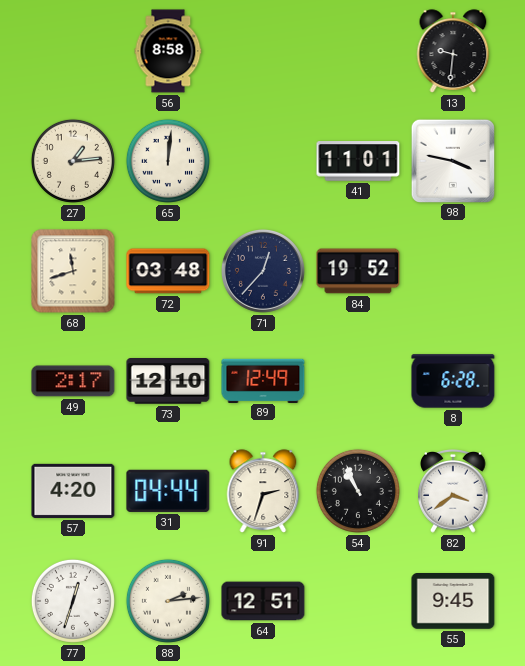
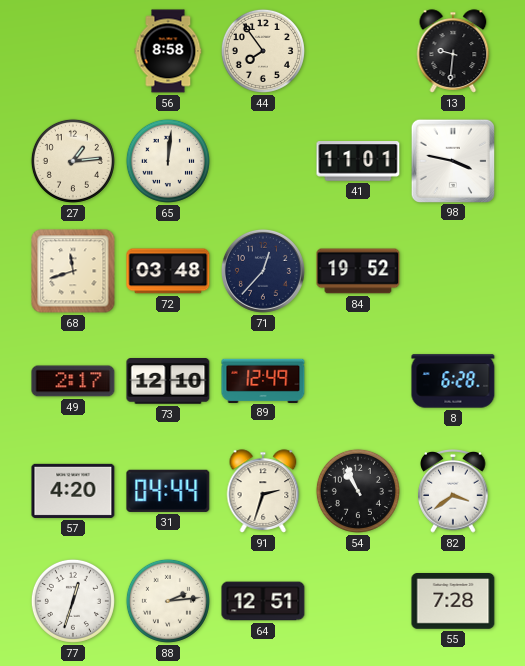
44: none -> 7:54
55: 9:45 -> 7:28
